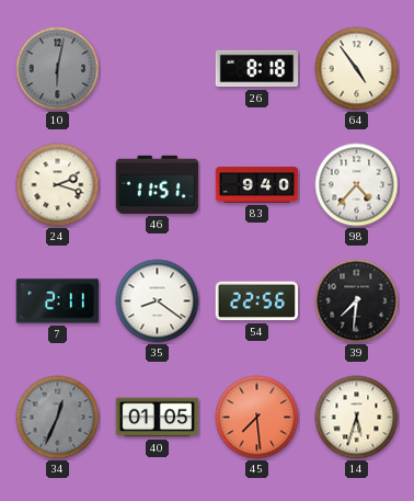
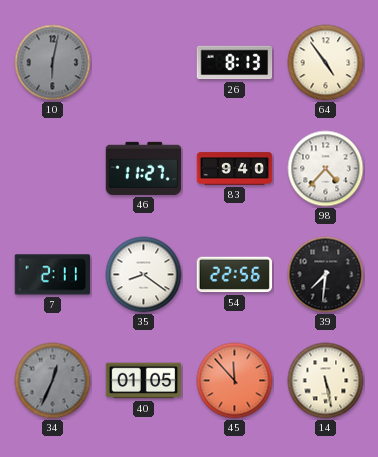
26: 8:18 -> 8:13
24: 2:18 -> none
46: 11:51 -> 11:27
45: 7:29 -> 11:53
14: 5:33 -> 5:28
